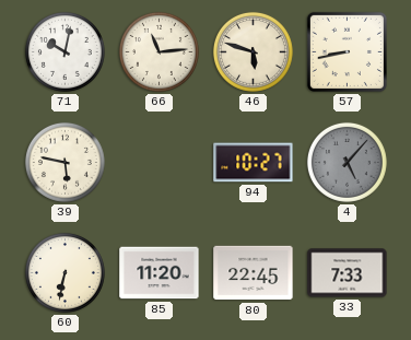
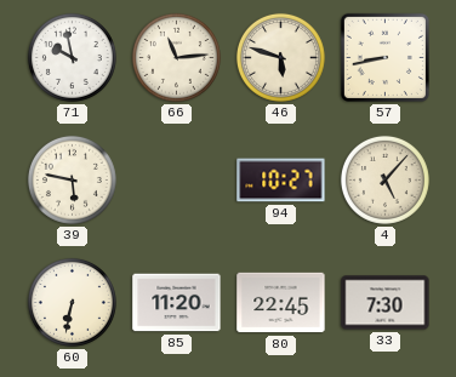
71: 10:02 -> 9:58
4 dial: grey -> cream
33: 7:33 -> 7:30
